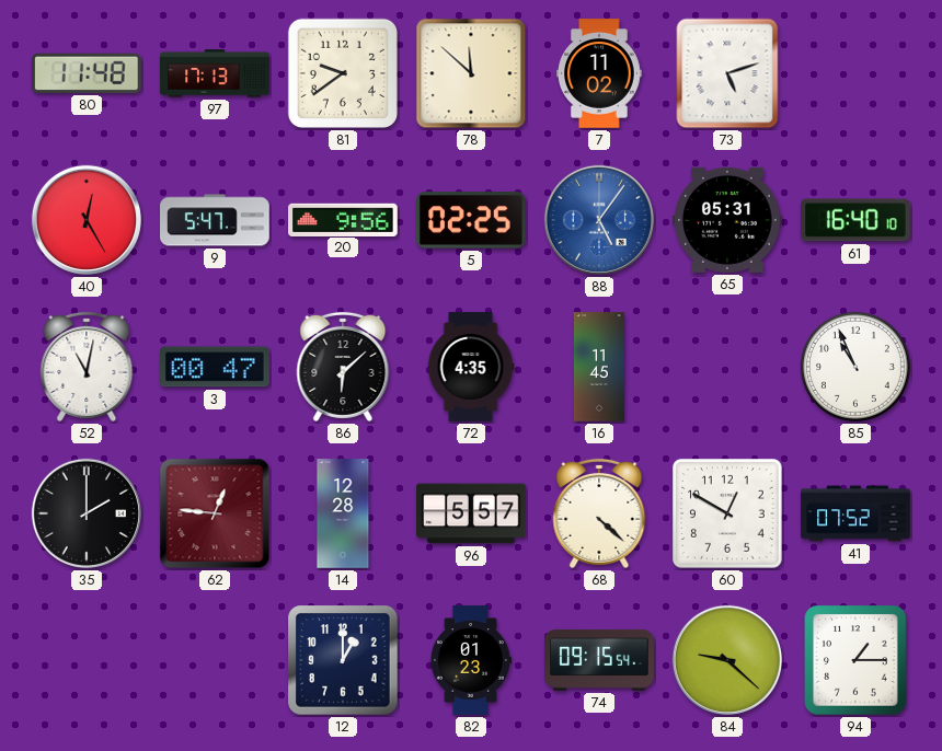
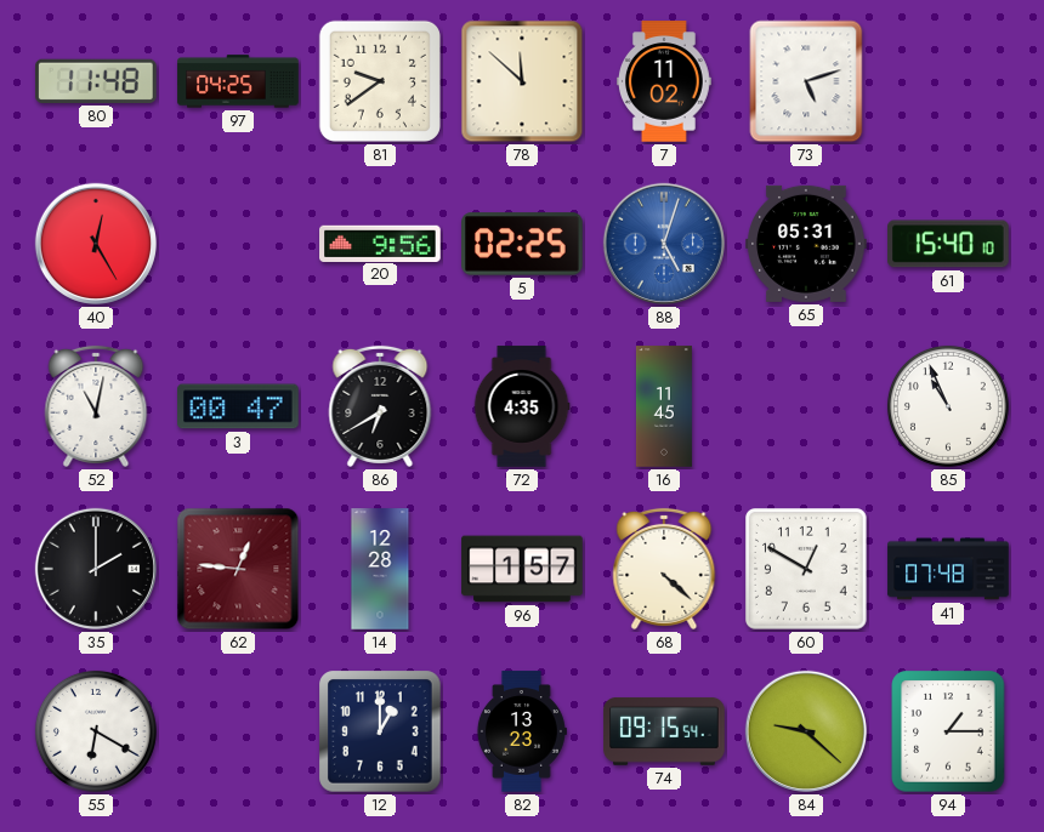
97: 17:13 -> 04:25
9: 5:47 -> none
88: 5:06 -> 5:03
61: 16:40 -> 15:40
86: 6:08 -> 6:40
96: 5:57 -> 1:57
41: 07:52 -> 07:48
55: none -> 6:20
82: 01:23 -> 13:23
